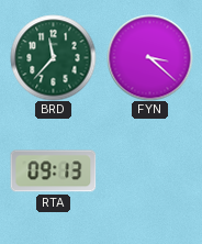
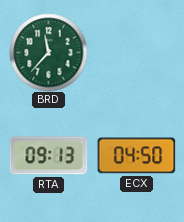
FYN: 3:22 -> none
ECX: none -> 04:50
